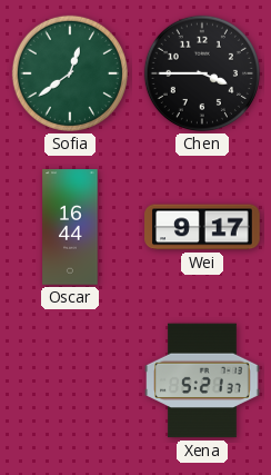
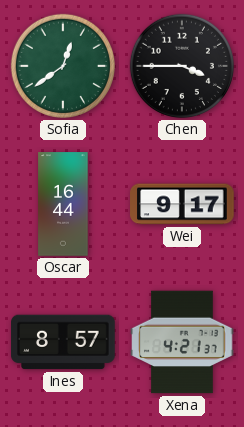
Ines: none -> 8:57
Xena: 5:21 -> 4:21
